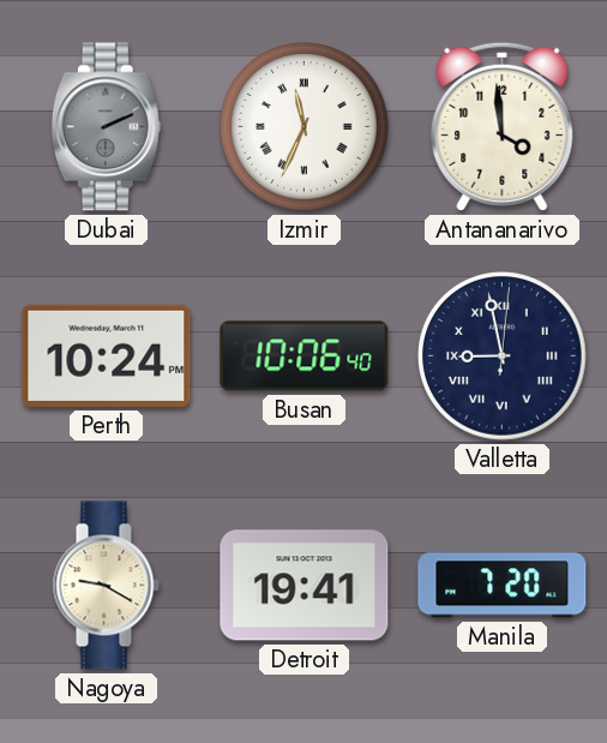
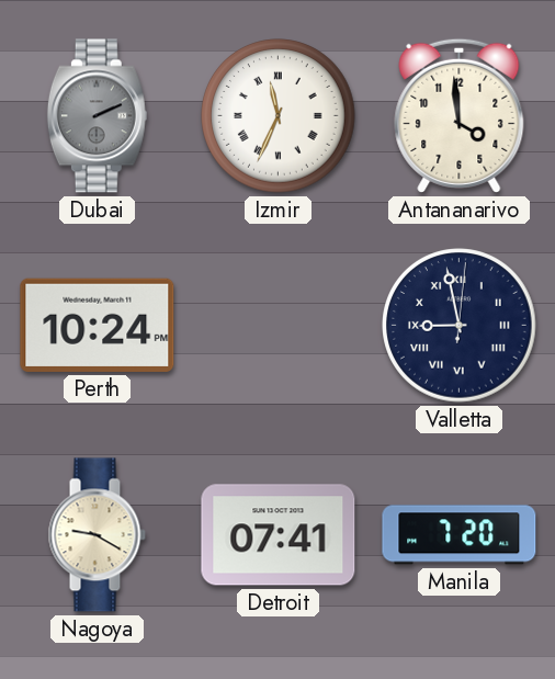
Busan: 10:06 -> none
Detroit: 19:41 -> 07:41
